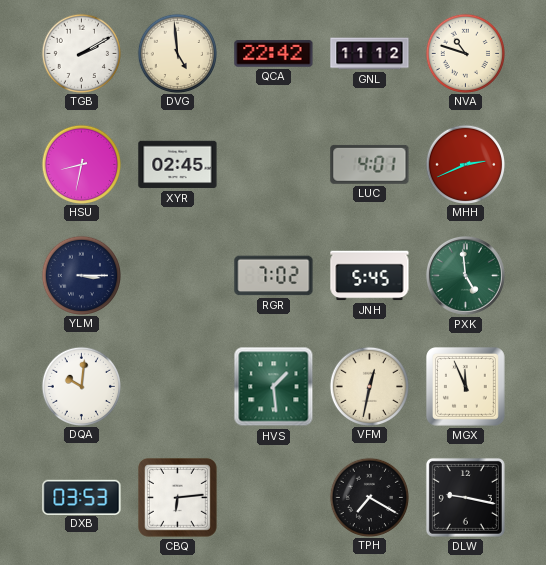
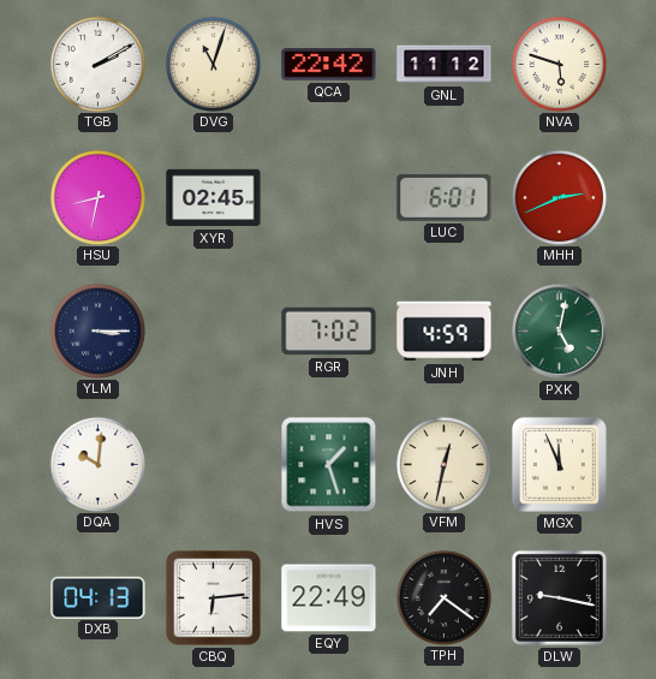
DVG: 4:59 -> 11:03
NVA: 10:48 -> 5:48
LUC: 4:01 -> 6:01
JNH: 5:45 -> 4:59
PXK: 4:59 -> 5:02
HVS: 1:29 -> 1:27
DXB: 03:53 -> 04:13
EQY: none -> 22:49
TPH: 7:20 -> 7:21
